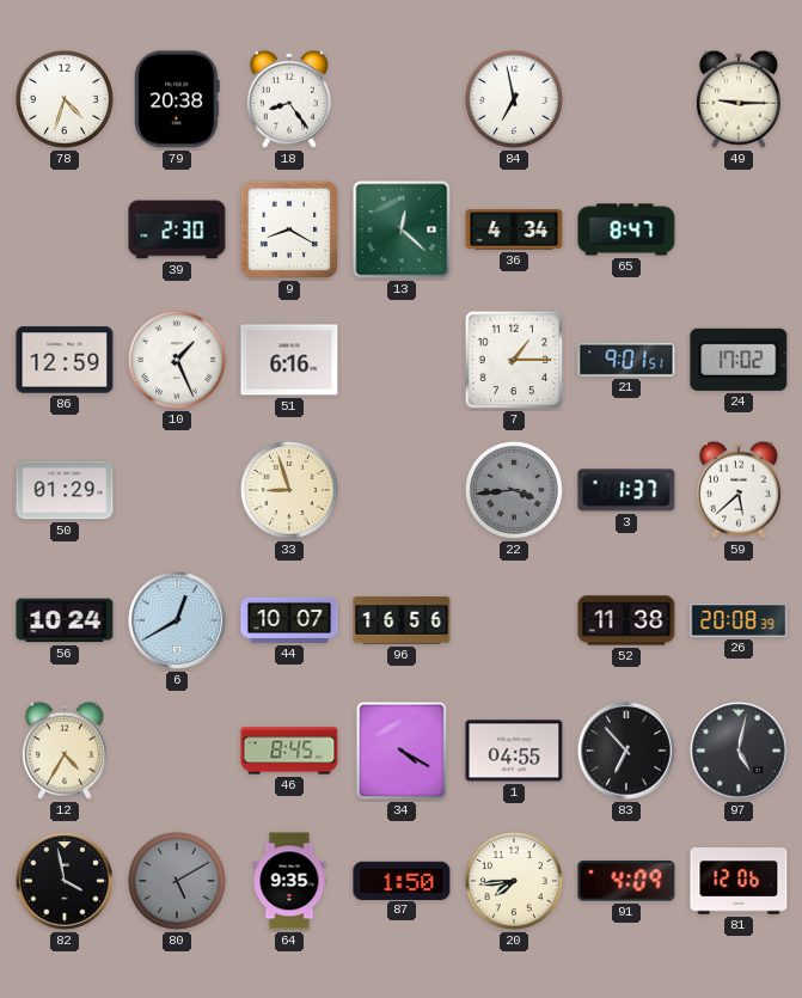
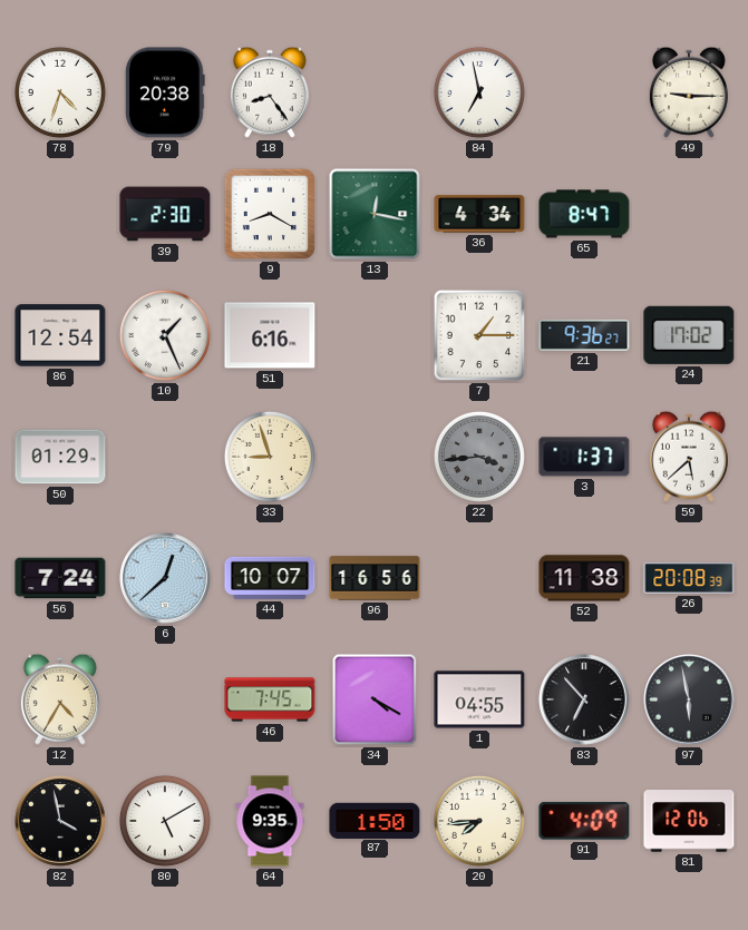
13: 12:22 -> 12:17
86: 12:59 -> 12:54
21: 9:01 -> 9:36
56: 10:24 -> 7:24
6: 12:40 -> 12:38
46: 8:45 -> 7:45
97: 5:02 -> 5:58
80 dial: grey -> white
